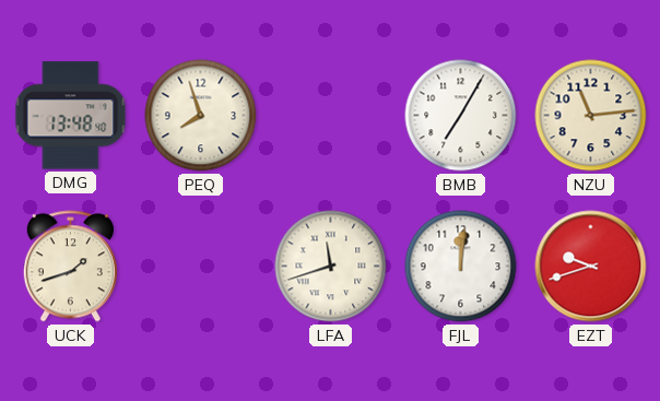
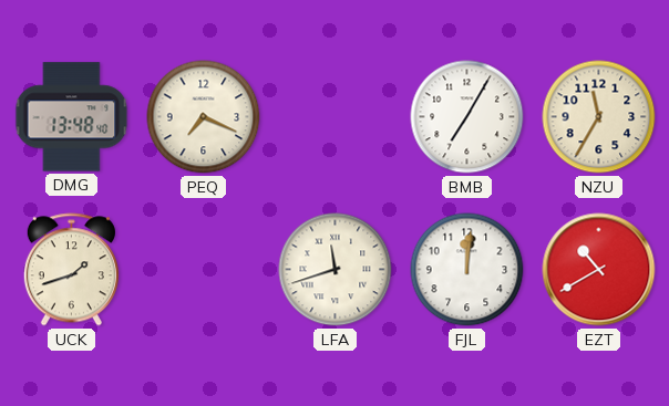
PEQ: 7:57 -> 7:19
NZU: 11:14 -> 11:35
EZT: 9:42 -> 10:40
